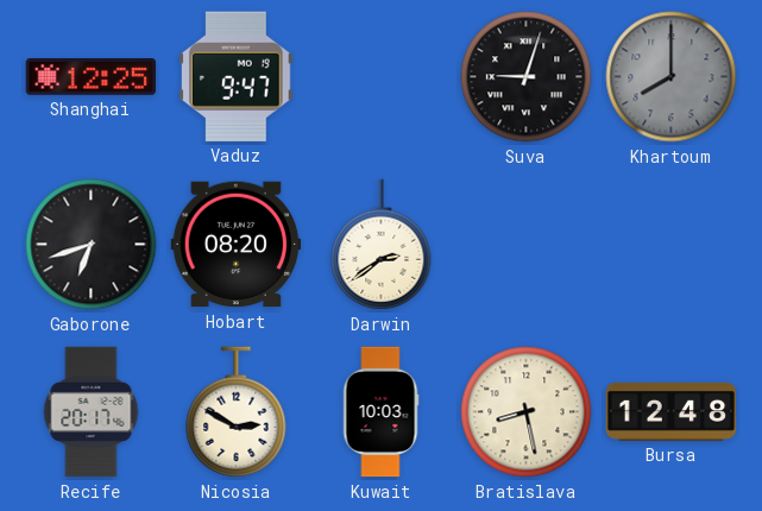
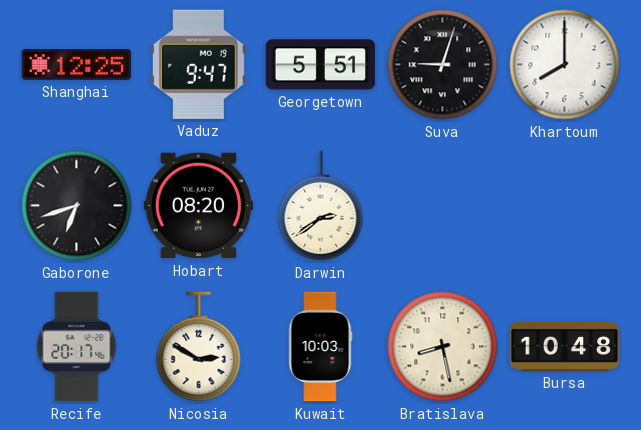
Georgetown: none -> 5:51
Khartoum dial: grey -> white
Bursa: 12:48 -> 10:48
